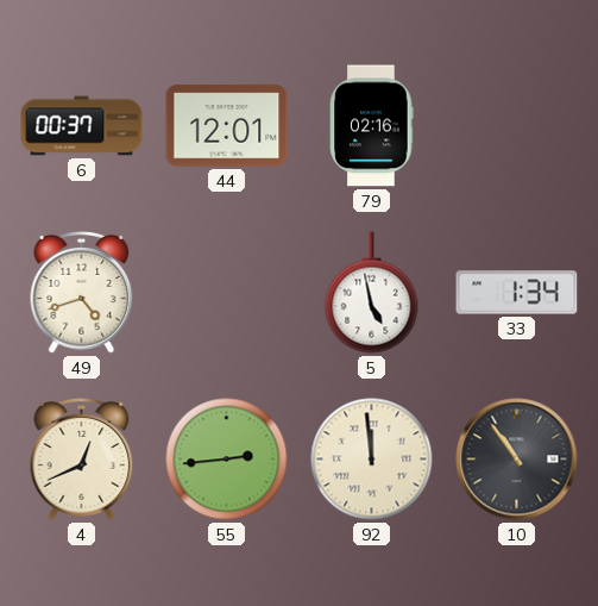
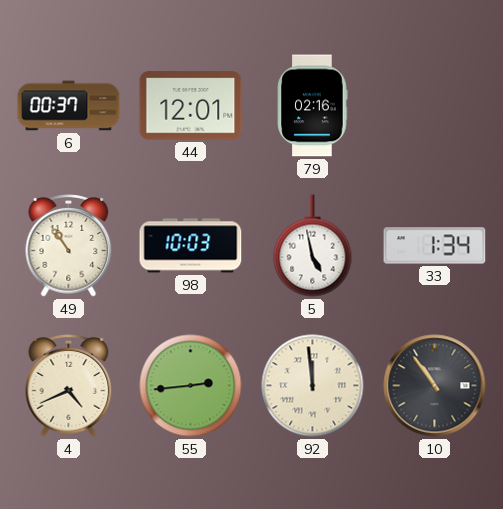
49: 4:42 -> 10:54
98: none -> 10:03
4: 12:41 -> 4:41
